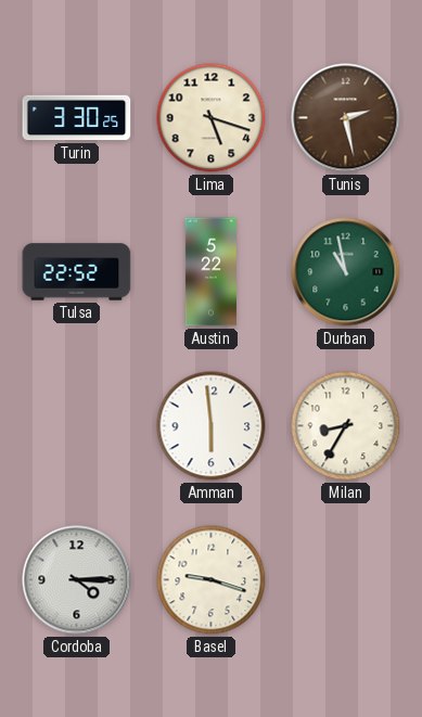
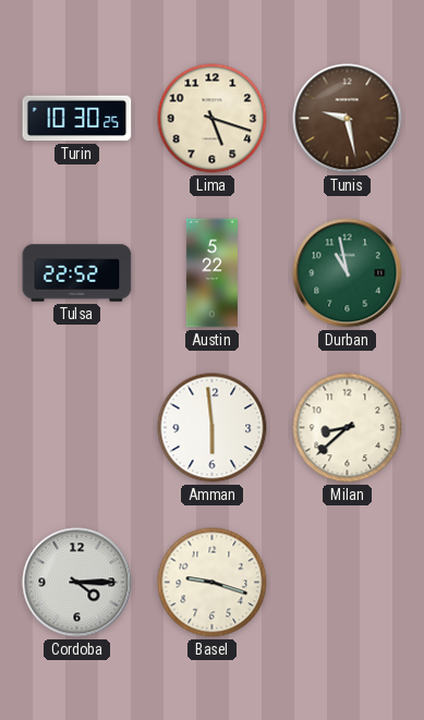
Turin: 3:30 -> 10:30
Tunis: 2:28 -> 9:28
Milan: 8:35 -> 8:38
